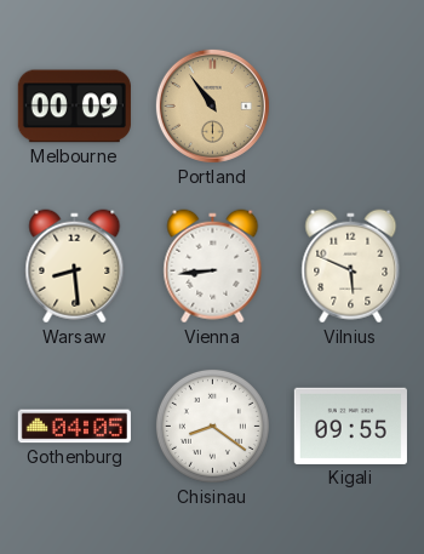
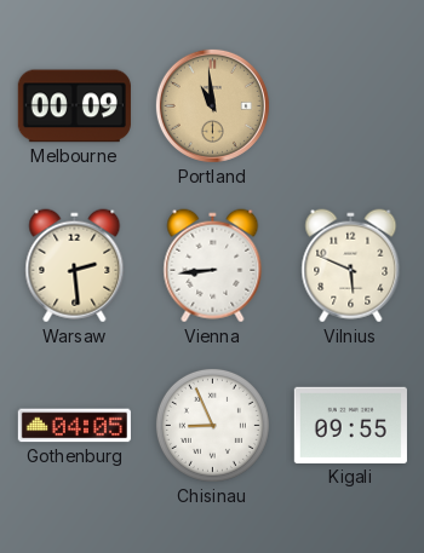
Portland: 10:54 -> 10:59
Warsaw: 8:29 -> 2:29
Chisinau: 8:21 -> 8:56
